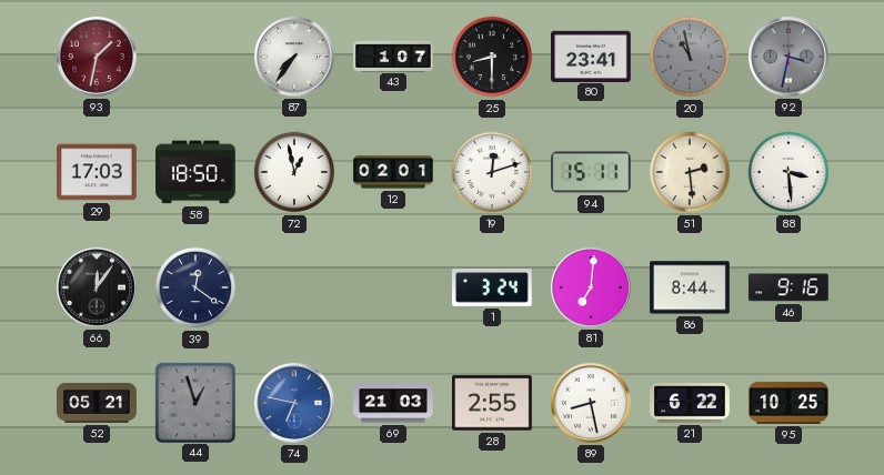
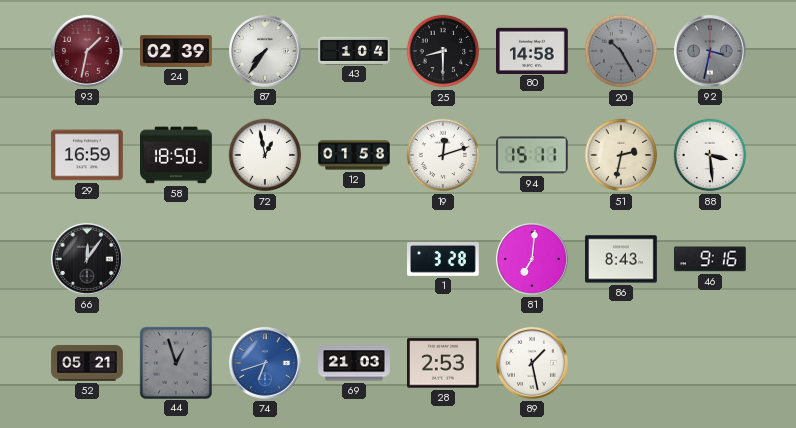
24: none -> 02:39
43: 1:07 -> 1:04
80: 23:41 -> 14:58
20: 10:58 -> 10:25
29: 17:03 -> 16:59
12: 02:01 -> 01:58
51: 2:29 -> 2:32
39: 12:21 -> none
1: 3:24 -> 3:28
86: 8:44 -> 8:43
74: 6:47 -> 6:42
28: 2:55 -> 2:53
89: 8:28 -> 1:28
21: 6:22 -> none
95: 10:25 -> none
